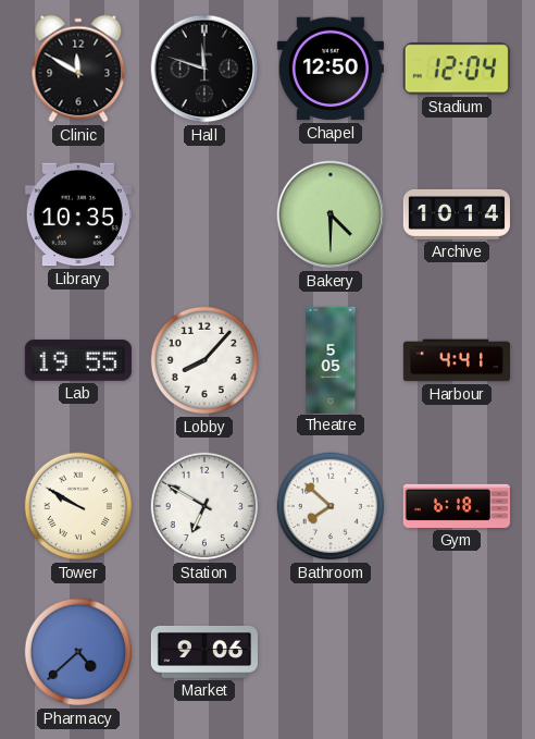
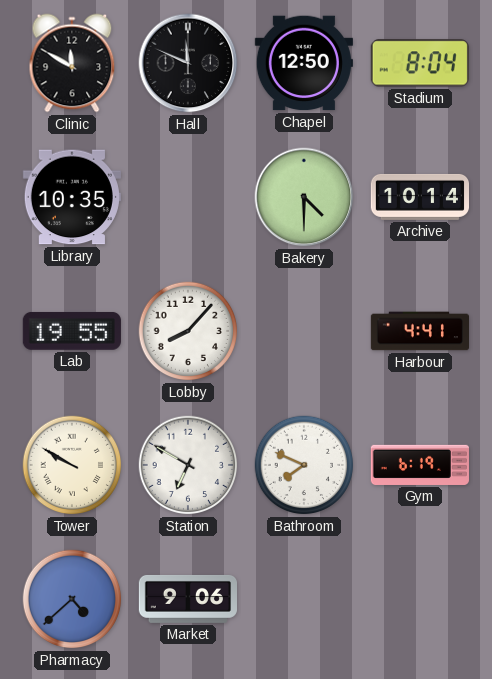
Hall: 11:48 -> 11:49
Stadium: 12:04 -> 8:04
Theatre: 5:05 -> none
Bathroom: 7:52 -> 7:49
Gym: 6:18 -> 6:19
